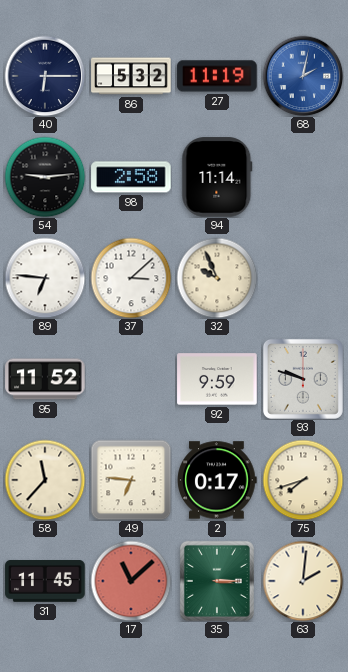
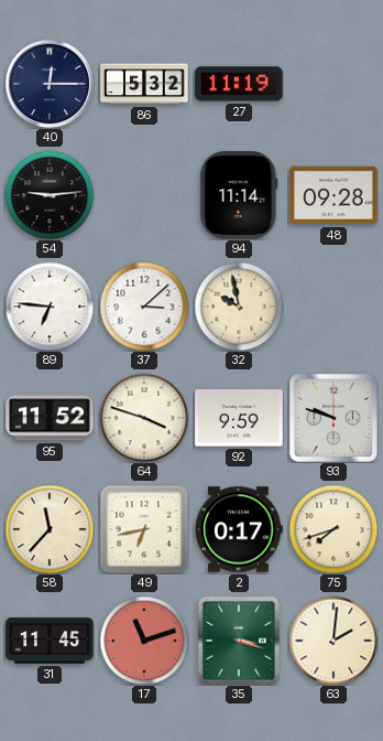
40: 6:15 -> 12:15
68: 2:02 -> none
98: 2:58 -> none
48: none -> 09:28
32: 9:56 -> 9:58
64: none -> 3:48
49: 6:46 -> 6:43
17: 11:08 -> 11:12
35: 3:15 -> 3:18
